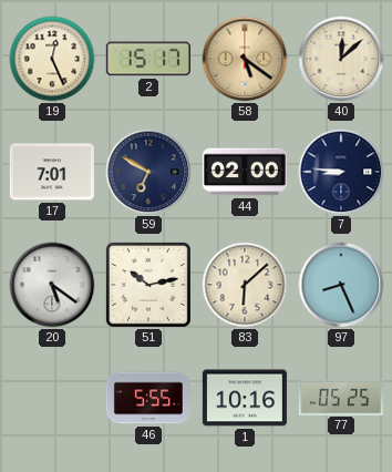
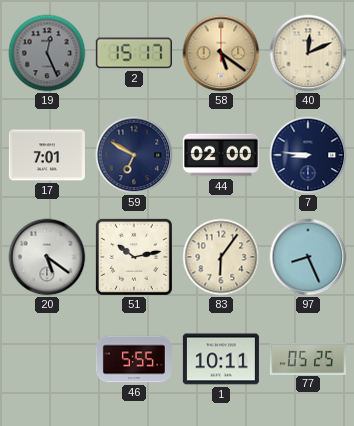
19 dial: cream -> grey
40: 12:08 -> 12:11
83: 6:08 -> 6:06
1: 10:16 -> 10:11
